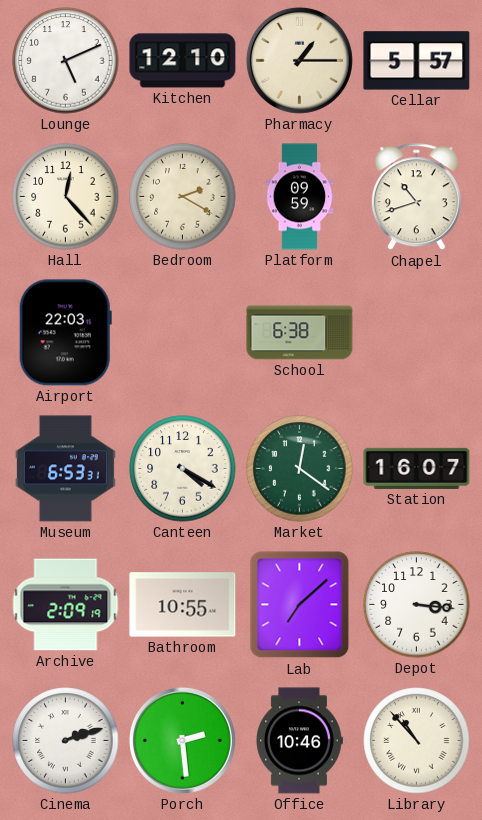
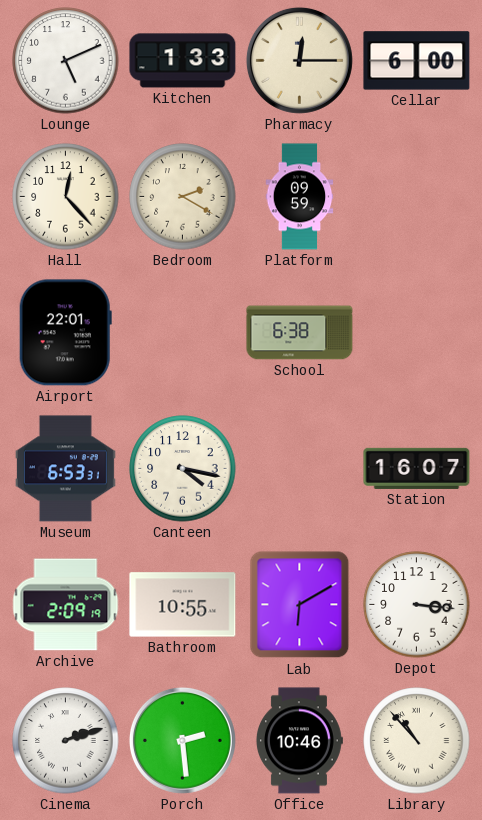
Kitchen: 12:10 -> 1:33
Pharmacy: 1:15 -> 12:15
Cellar: 5:57 -> 6:00
Chapel: 10:42 -> none
Airport: 22:03 -> 22:01
Canteen: 4:20 -> 4:17
Market: 12:21 -> none
Lab: 7:08 -> 6:10
